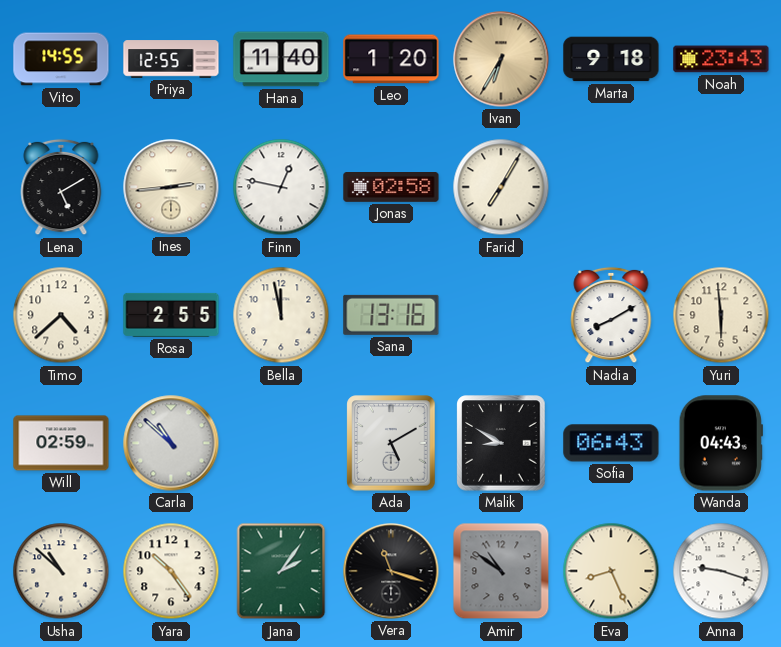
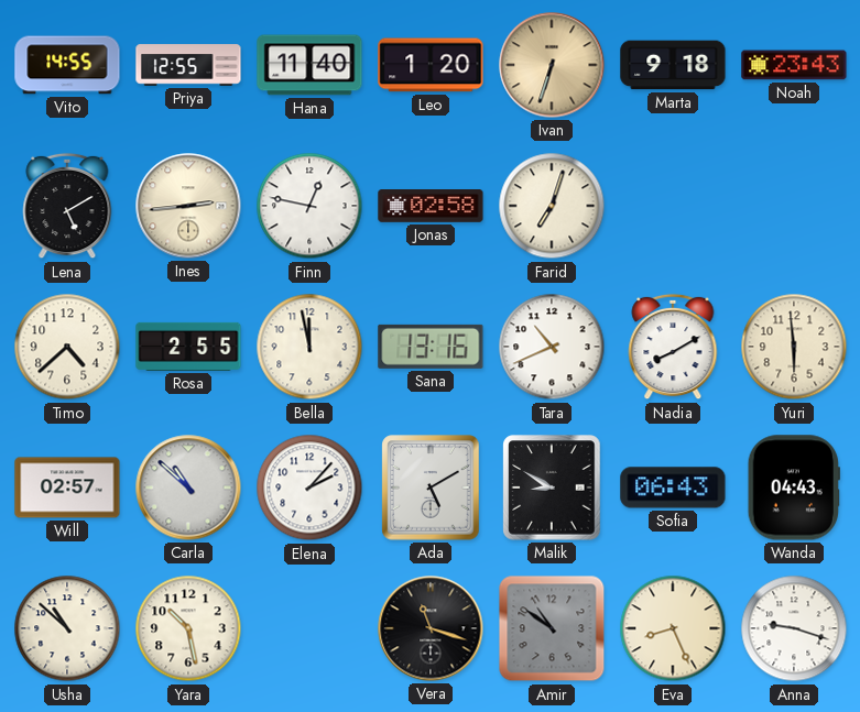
Ivan: 6:35 -> 6:33
Farid: 7:05 -> 7:03
Tara: none -> 10:41
Will: 02:59 -> 02:57
Elena: none -> 2:07
Yara: 10:24 -> 10:28
Jana: 2:06 -> none
